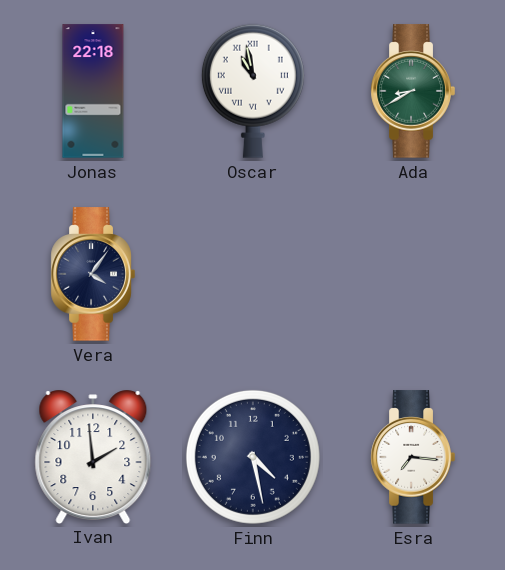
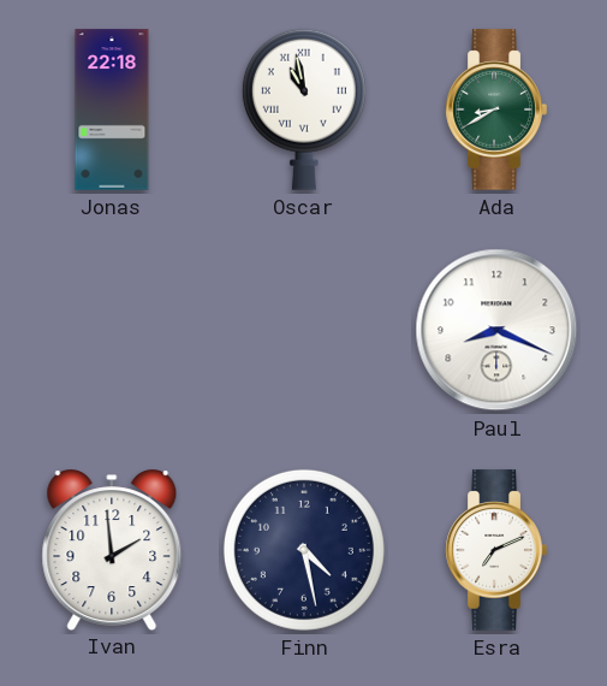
Vera: 4:06 -> none
Paul: none -> 8:19
Esra: 7:16 -> 7:11
